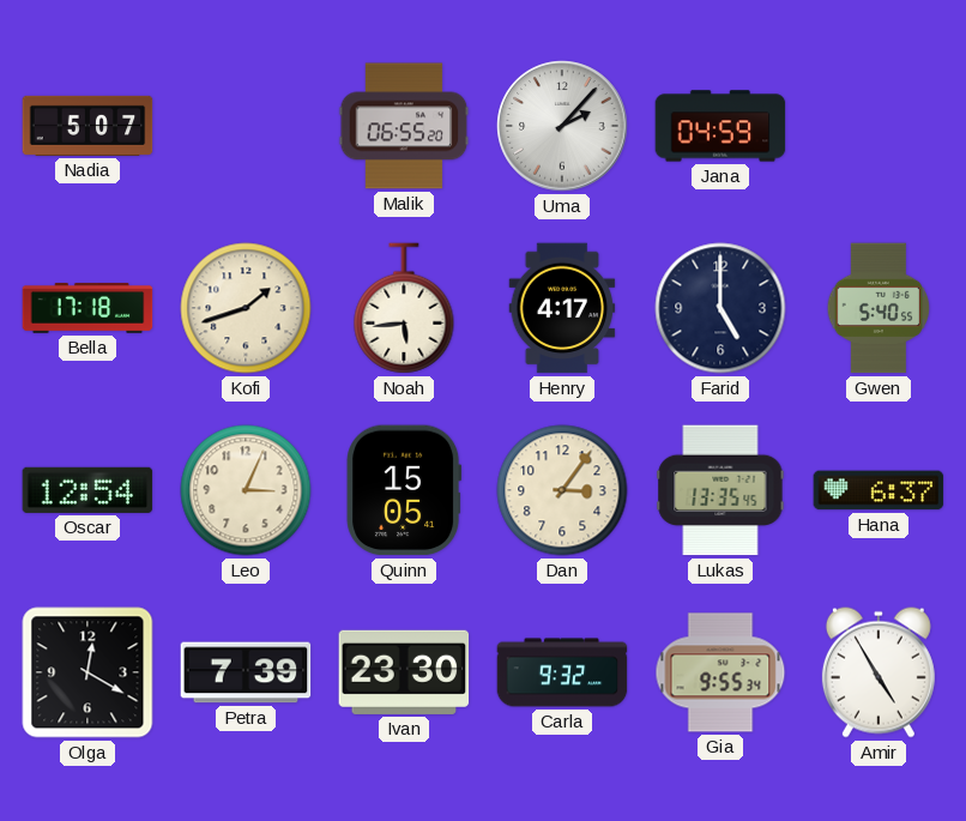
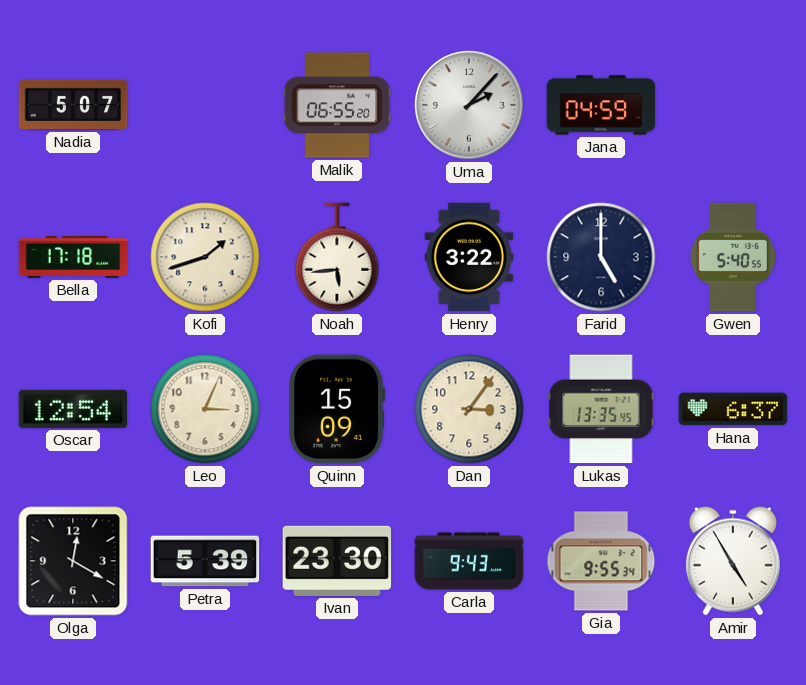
Henry: 4:17 -> 3:22
Quinn: 15:05 -> 15:09
Petra: 7:39 -> 5:39
Carla: 9:32 -> 9:43
